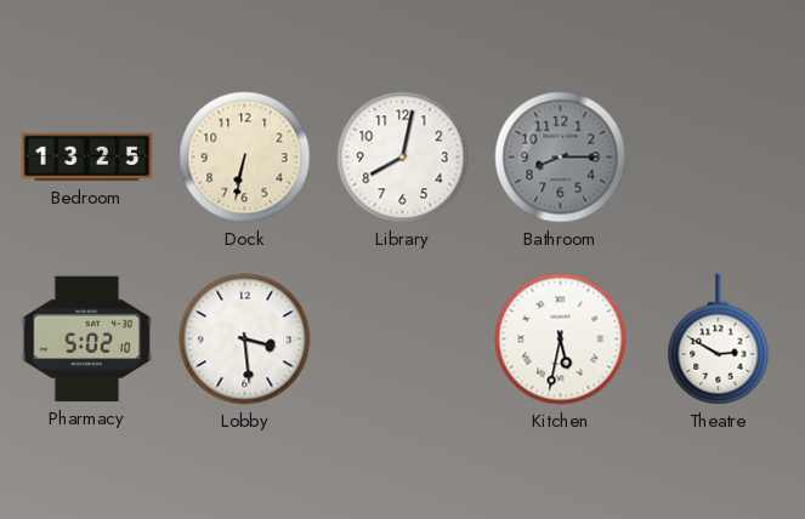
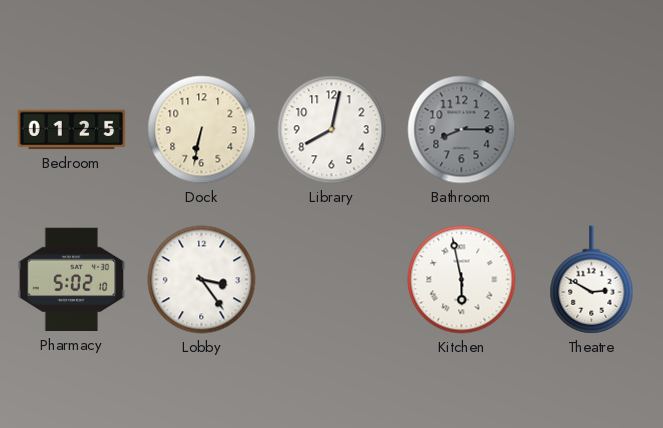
Bedroom: 13:25 -> 01:25
Lobby: 3:29 -> 3:24
Kitchen: 5:32 -> 5:58
